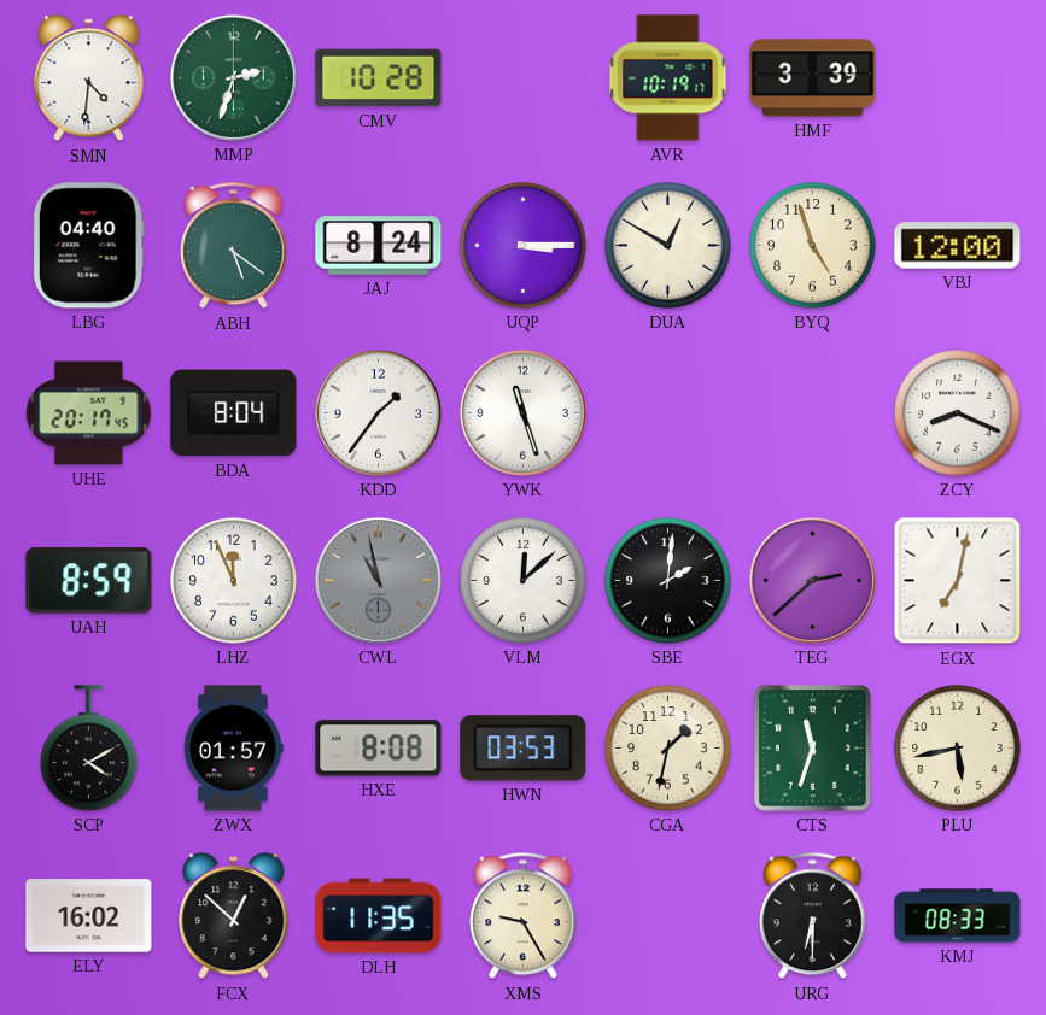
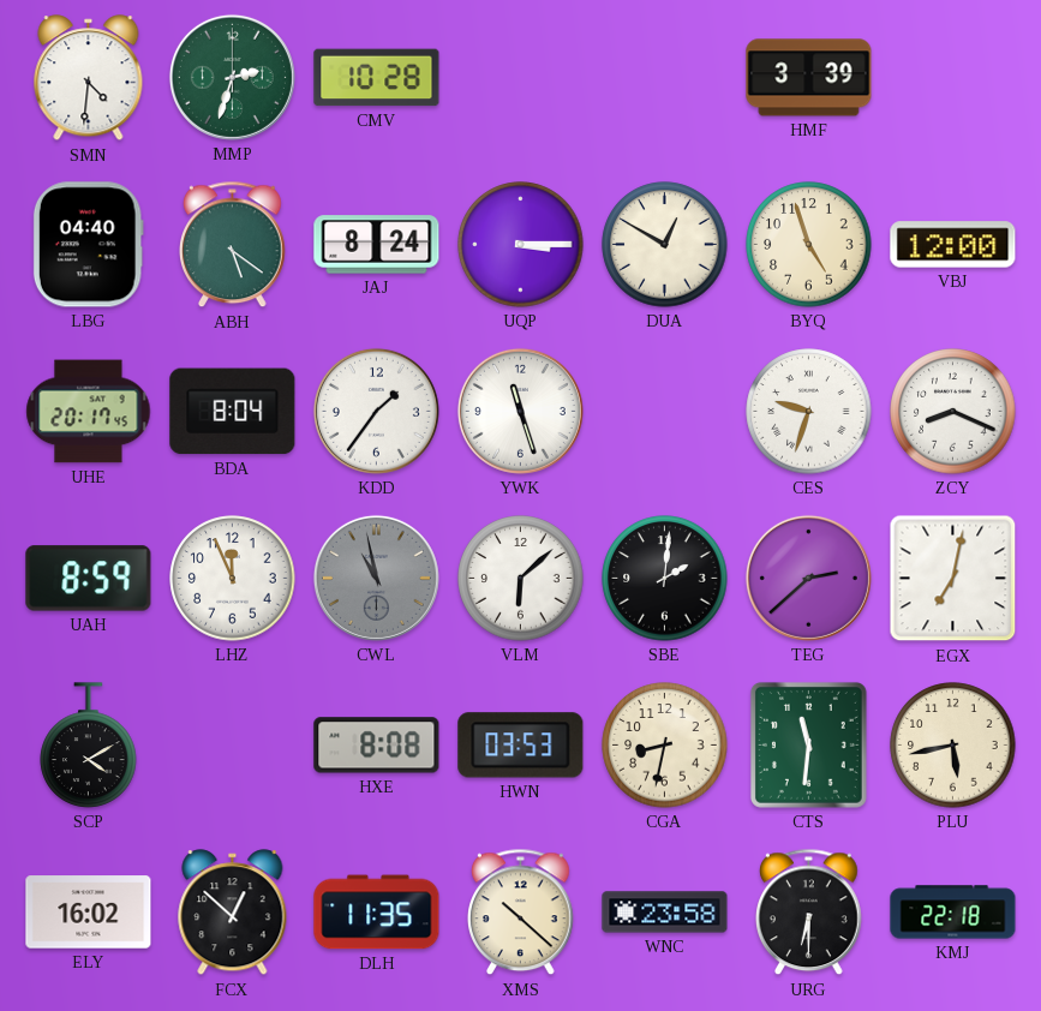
AVR: 10:19 -> none
CES: none -> 9:33
VLM: 12:08 -> 6:08
ZWX: 01:57 -> none
CGA: 1:32 -> 8:32
CTS: 11:33 -> 11:31
XMS: 9:25 -> 10:22
WNC: none -> 23:58
KMJ: 08:33 -> 22:18
